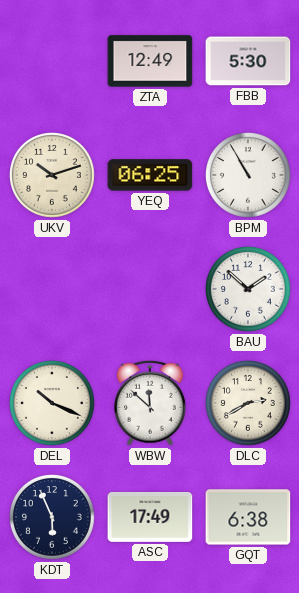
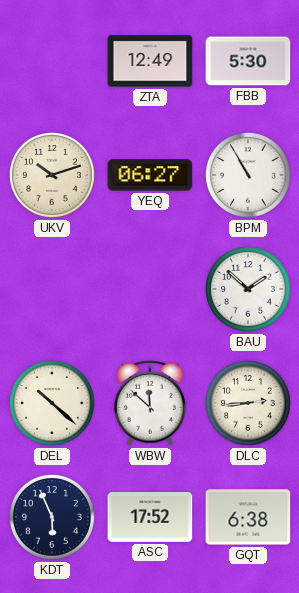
YEQ: 06:25 -> 06:27
DEL: 10:19 -> 10:22
DLC: 2:40 -> 2:44
ASC: 17:49 -> 17:52
